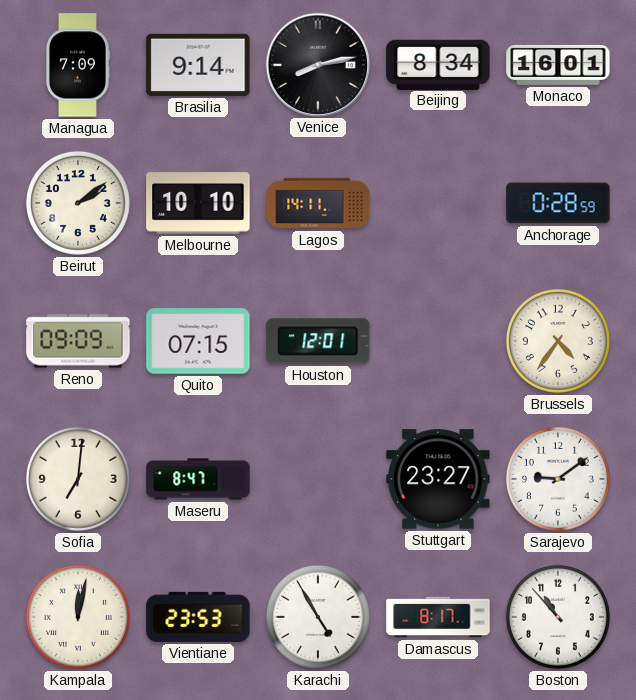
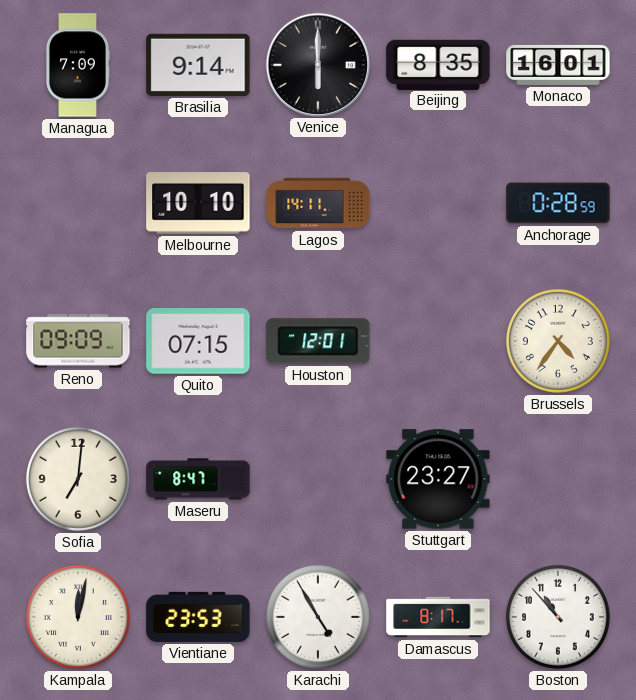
Venice: 8:13 -> 6:00
Beijing: 8:34 -> 8:35
Beirut: 2:09 -> none
Sarajevo: 9:09 -> none
